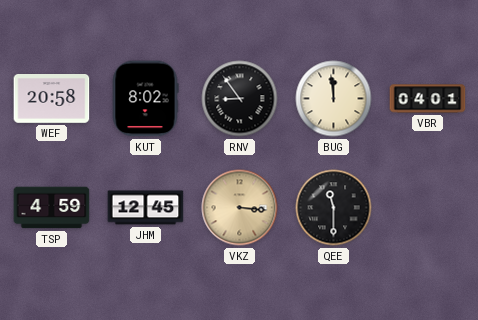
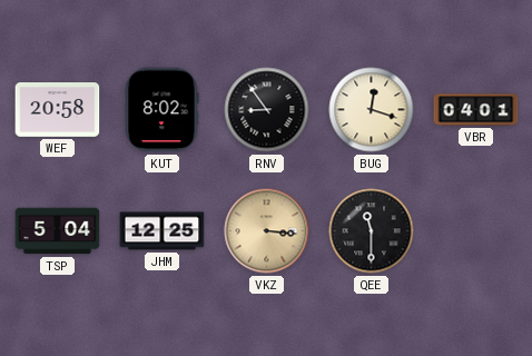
BUG: 11:59 -> 12:18
TSP: 4:59 -> 5:04
JHM: 12:45 -> 12:25
